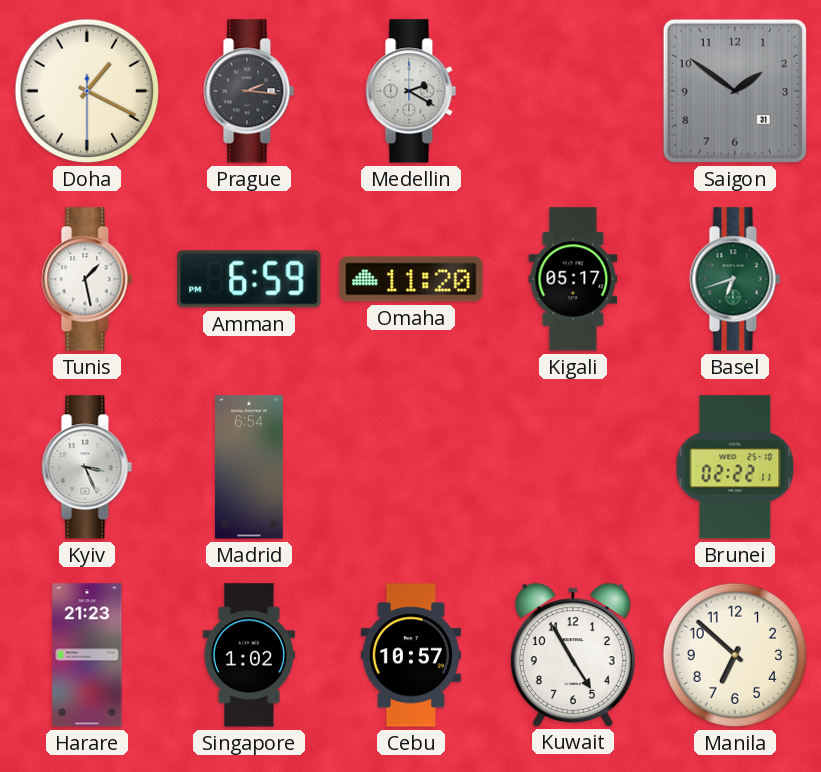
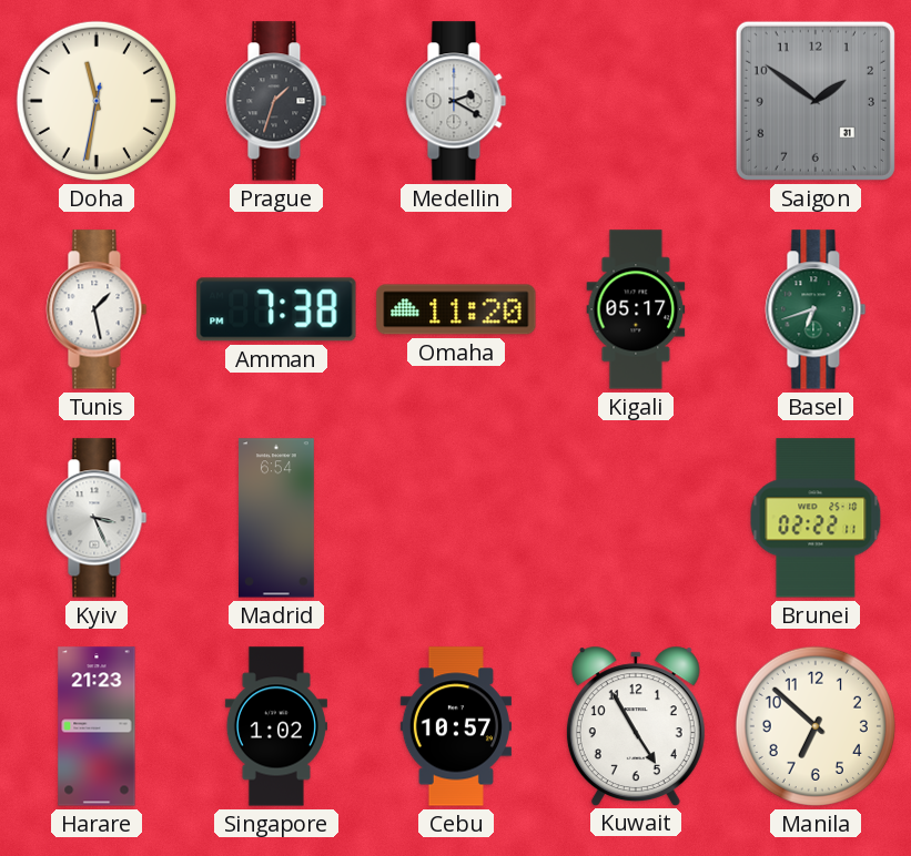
Doha: 1:19 -> 11:31
Prague: 2:16 -> 1:33
Amman: 6:59 -> 7:38
